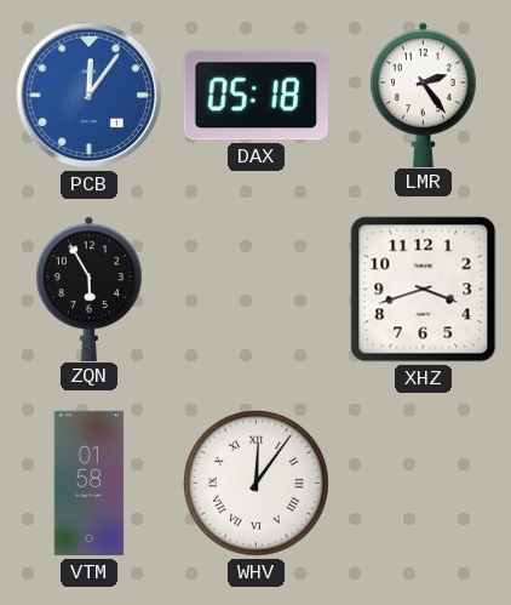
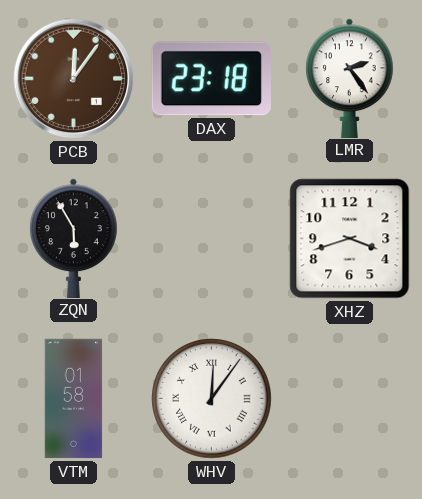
PCB dial: blue -> brown
DAX: 05:18 -> 23:18
